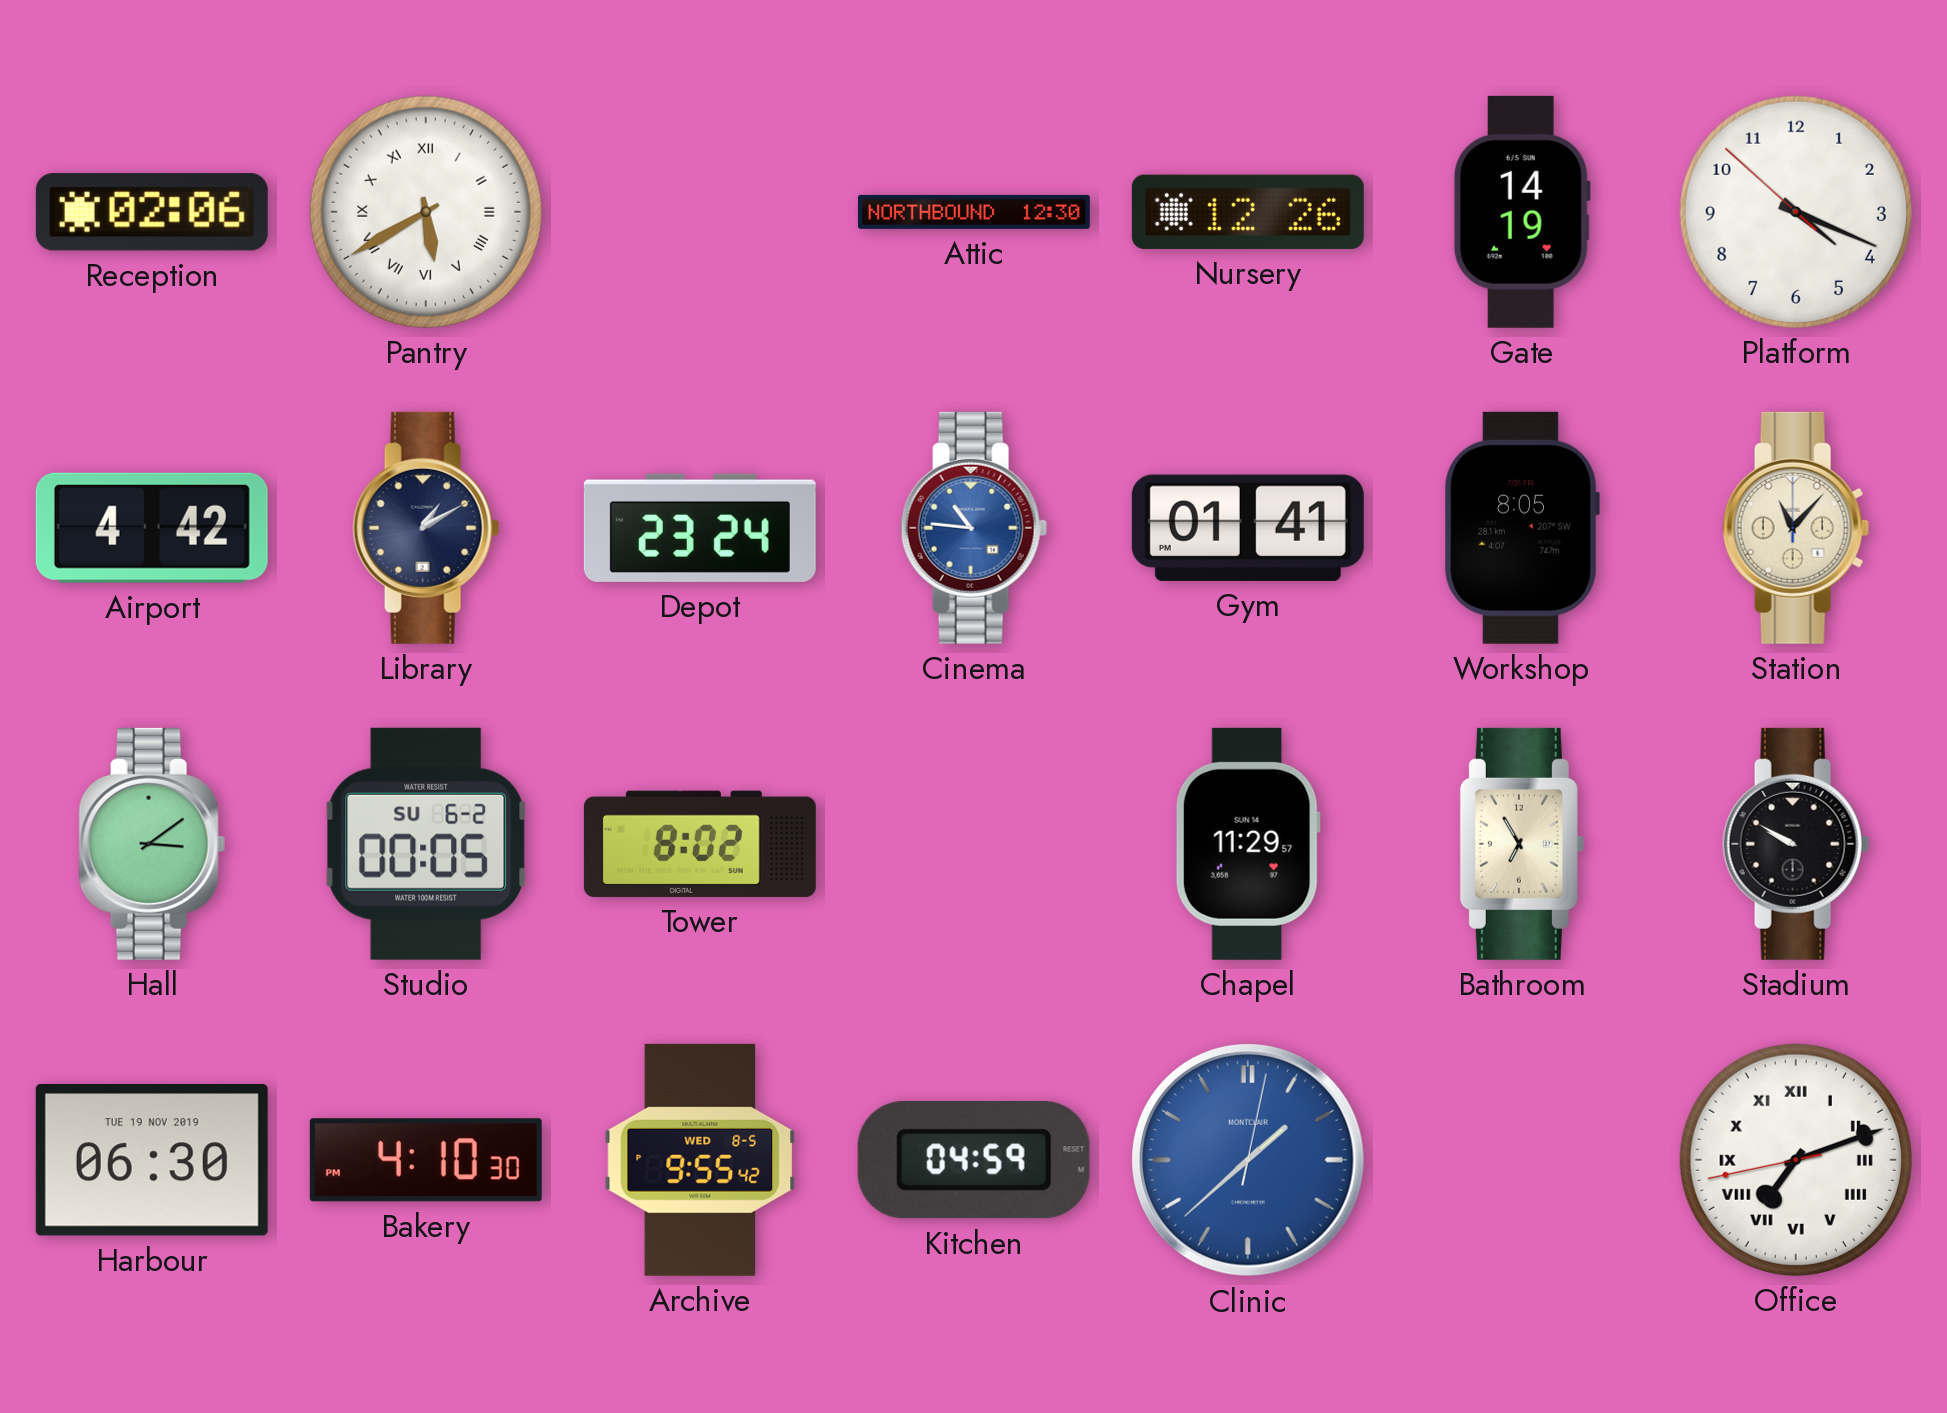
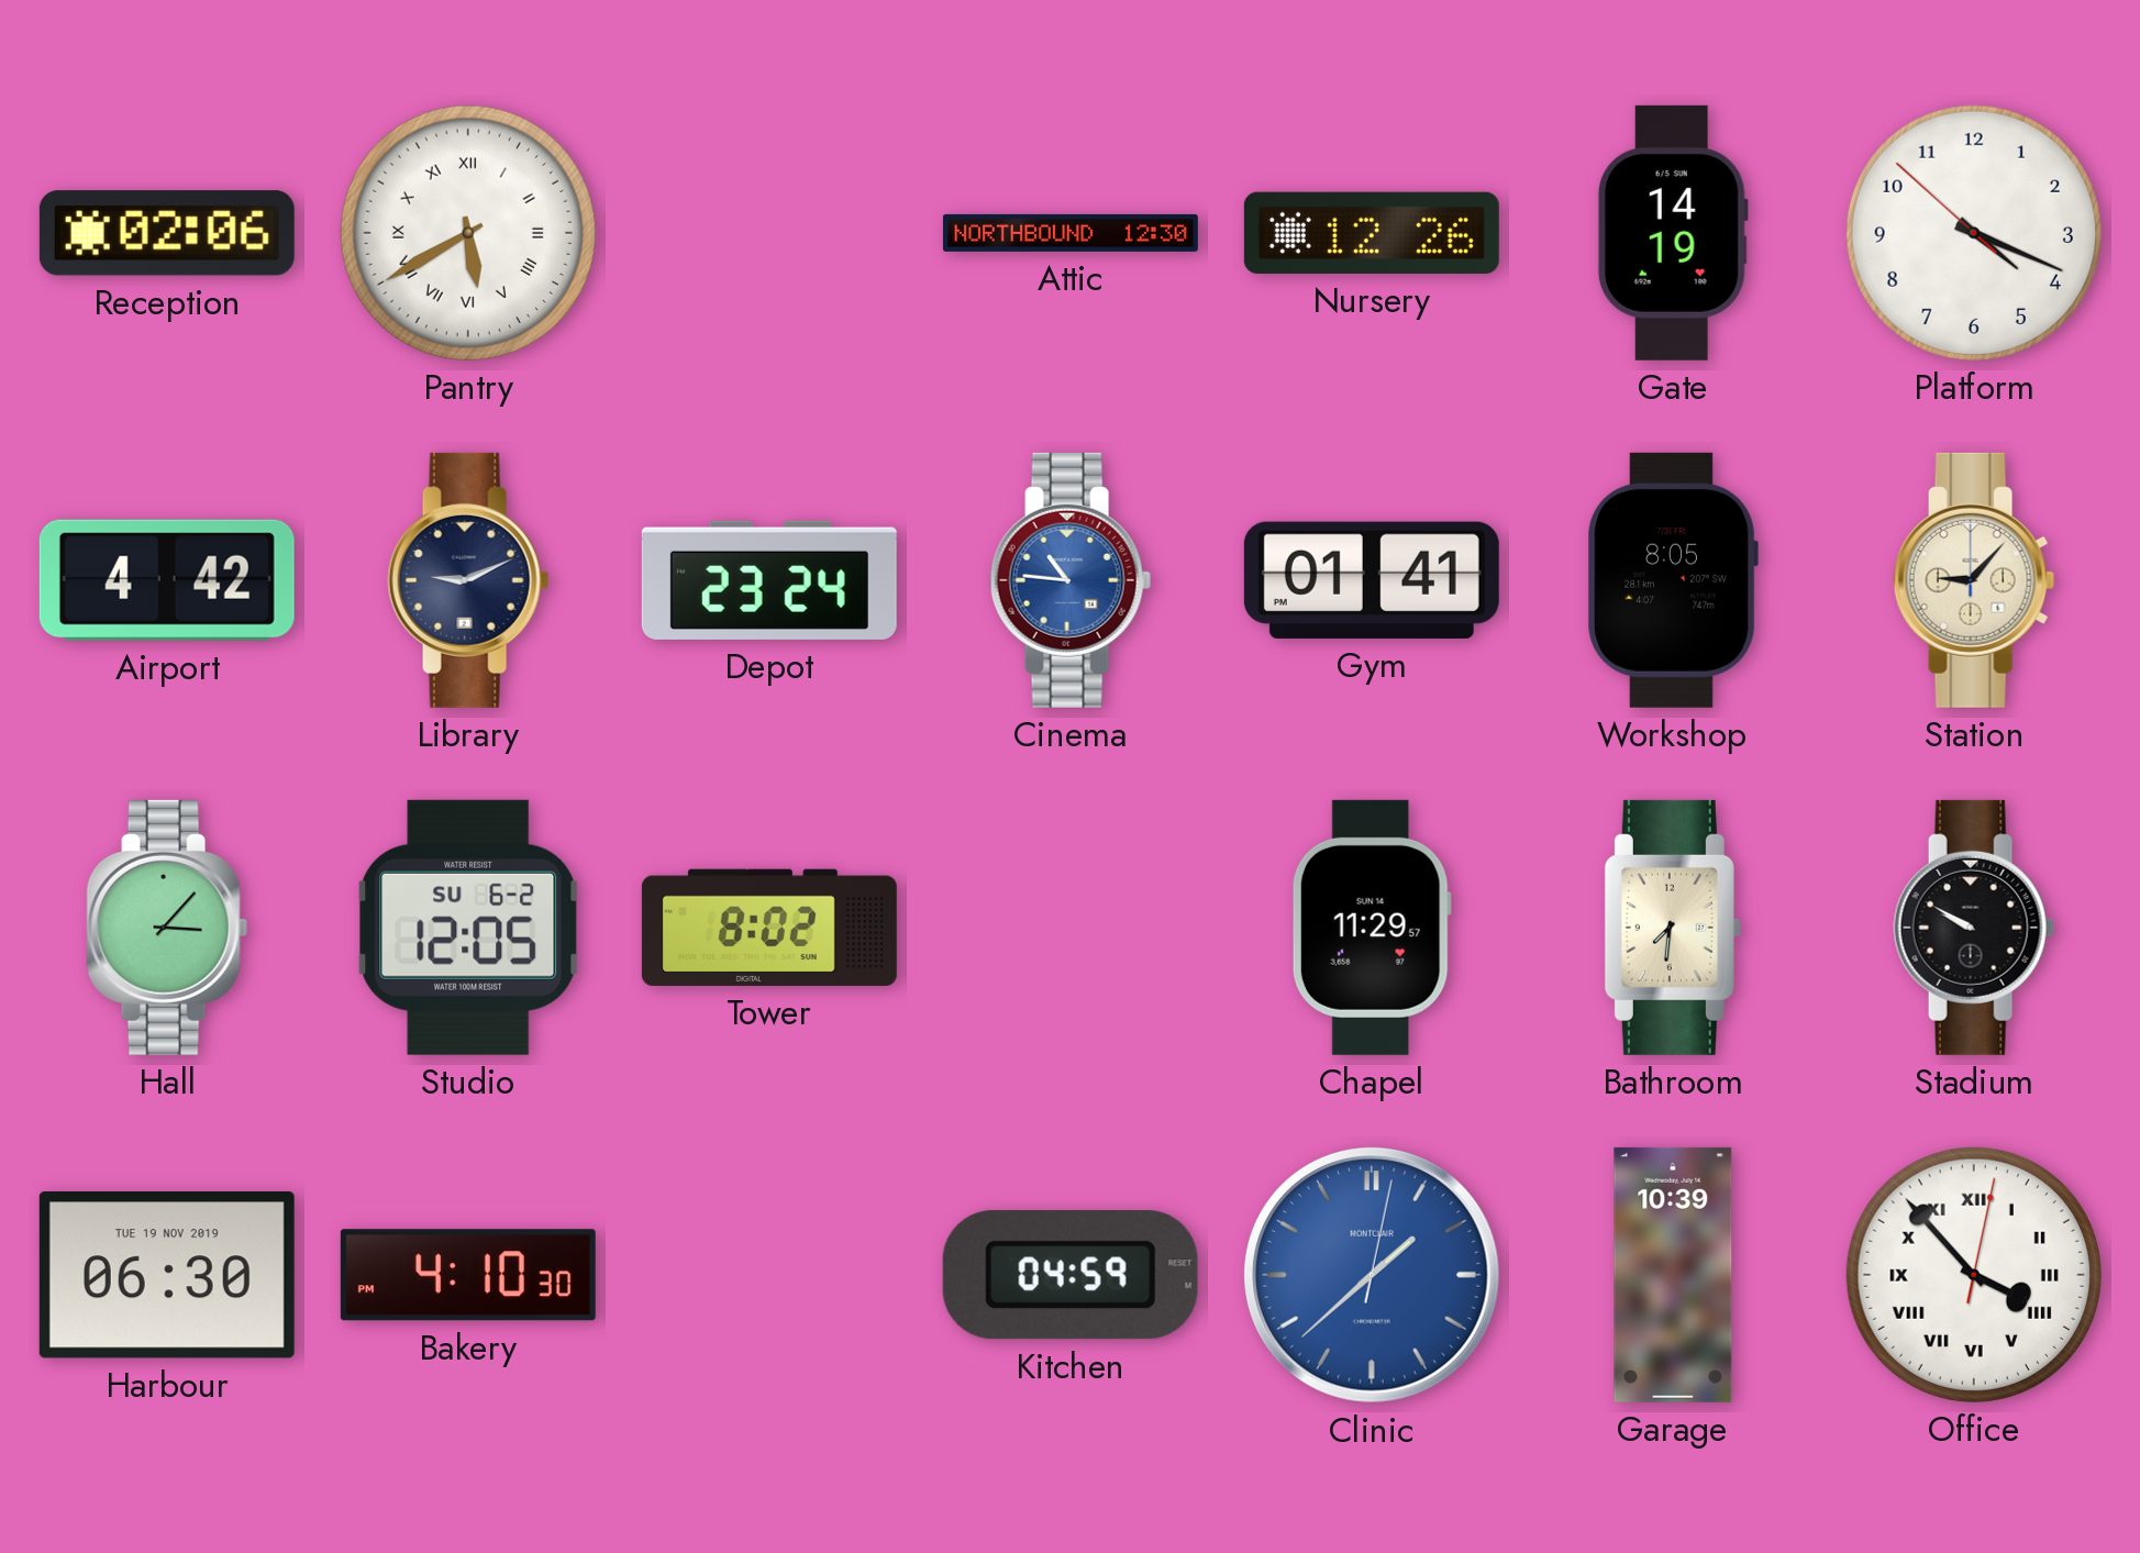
Library: 1:10 -> 9:11
Station: 11:07 -> 9:07
Hall: 3:09 -> 3:07
Studio: 00:05 -> 12:05
Bathroom: 6:55 -> 7:31
Archive: 9:55 -> none
Garage: none -> 10:39
Office: 7:11 -> 3:53
